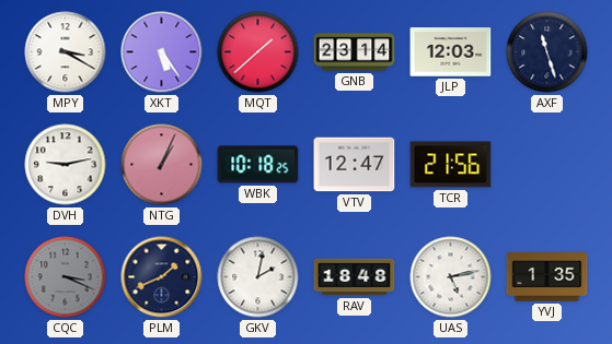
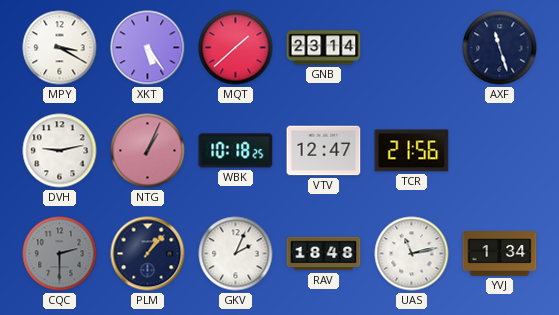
JLP: 12:03 -> none
CQC: 3:19 -> 2:30
PLM: 1:41 -> 1:07
GKV: 2:02 -> 2:04
UAS: 5:13 -> 11:13
YVJ: 1:35 -> 1:34
